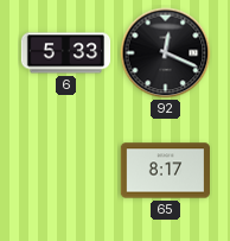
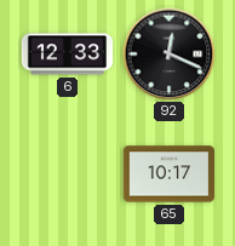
6: 5:33 -> 12:33
65: 8:17 -> 10:17
